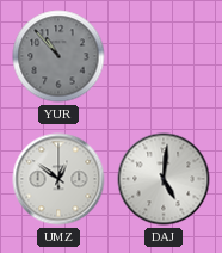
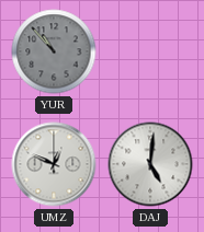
UMZ: 12:51 -> 12:49
